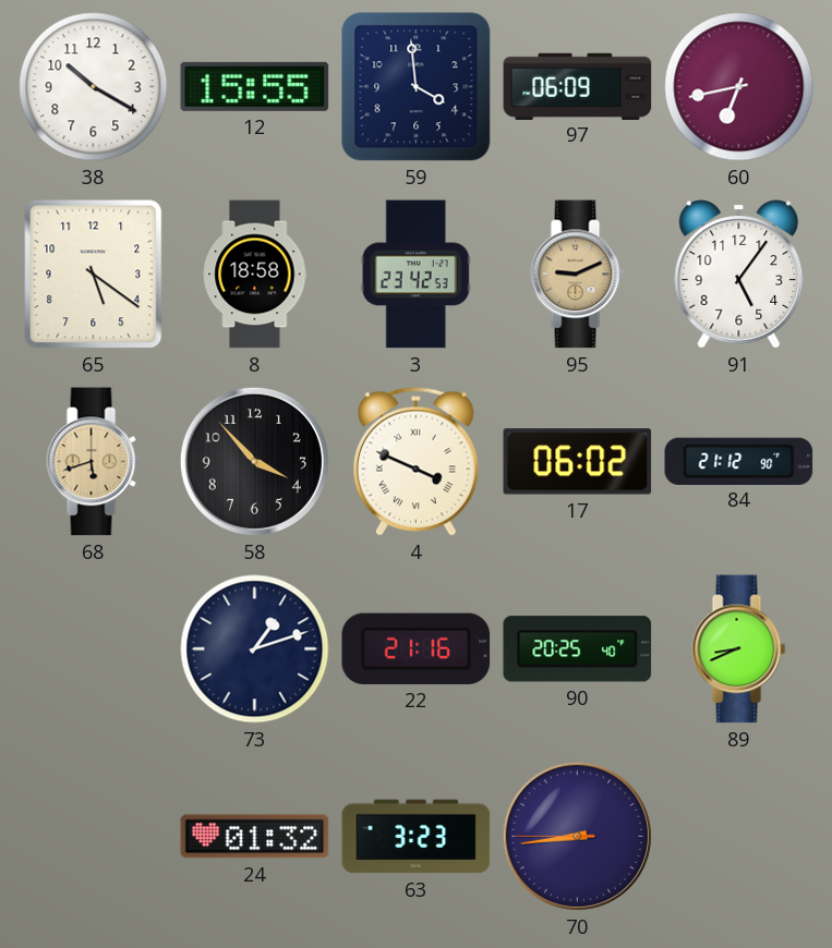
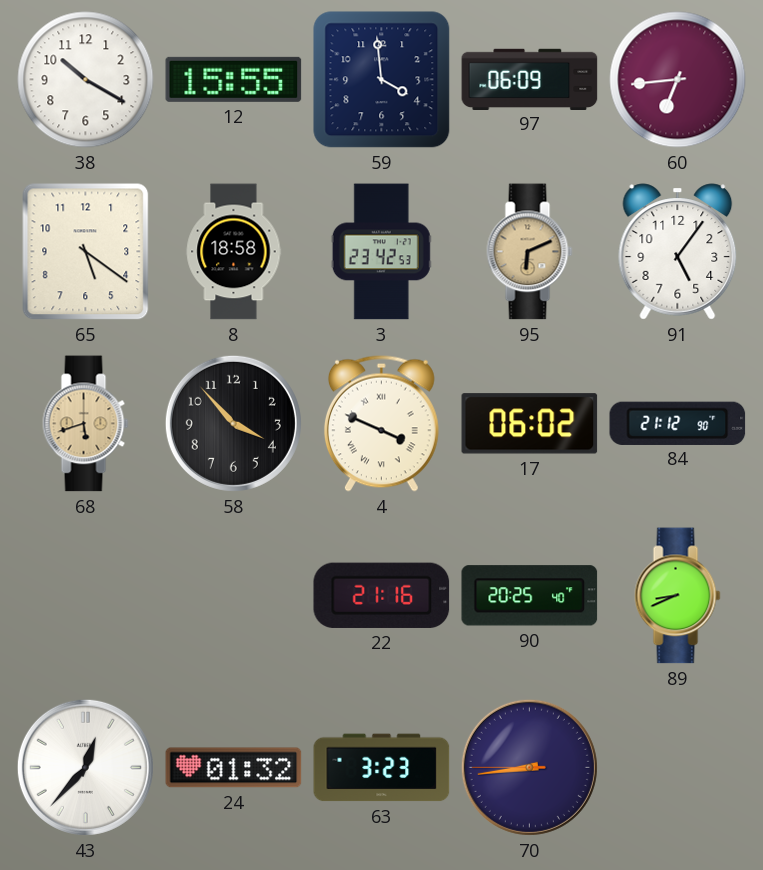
60: 6:43 -> 6:44
95: 9:11 -> 6:11
73: 1:12 -> none
43: none -> 12:37
